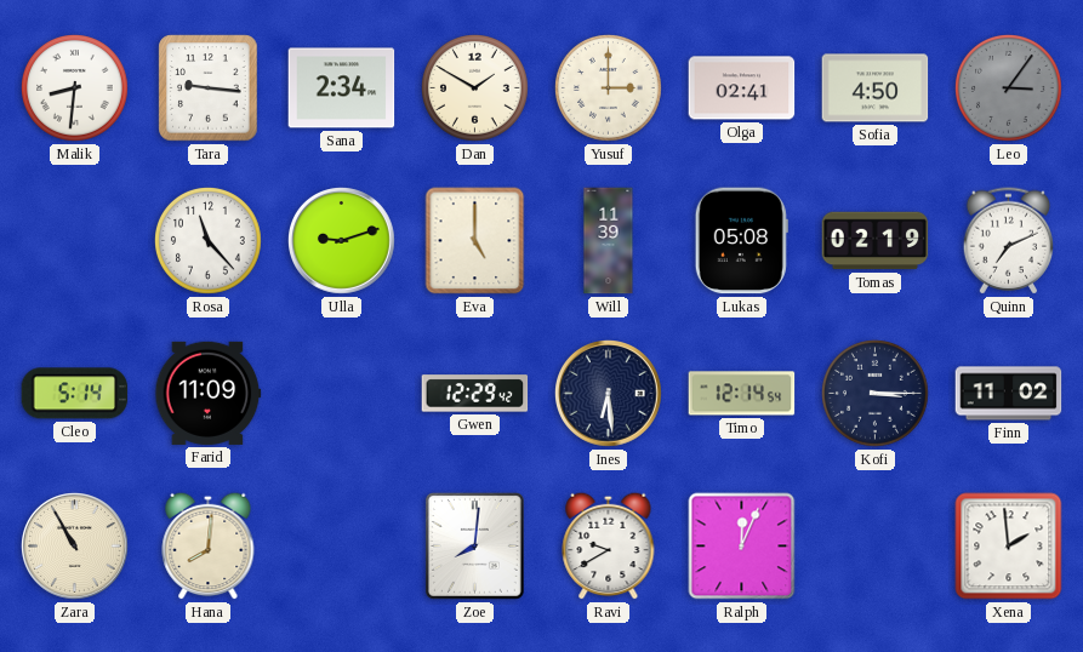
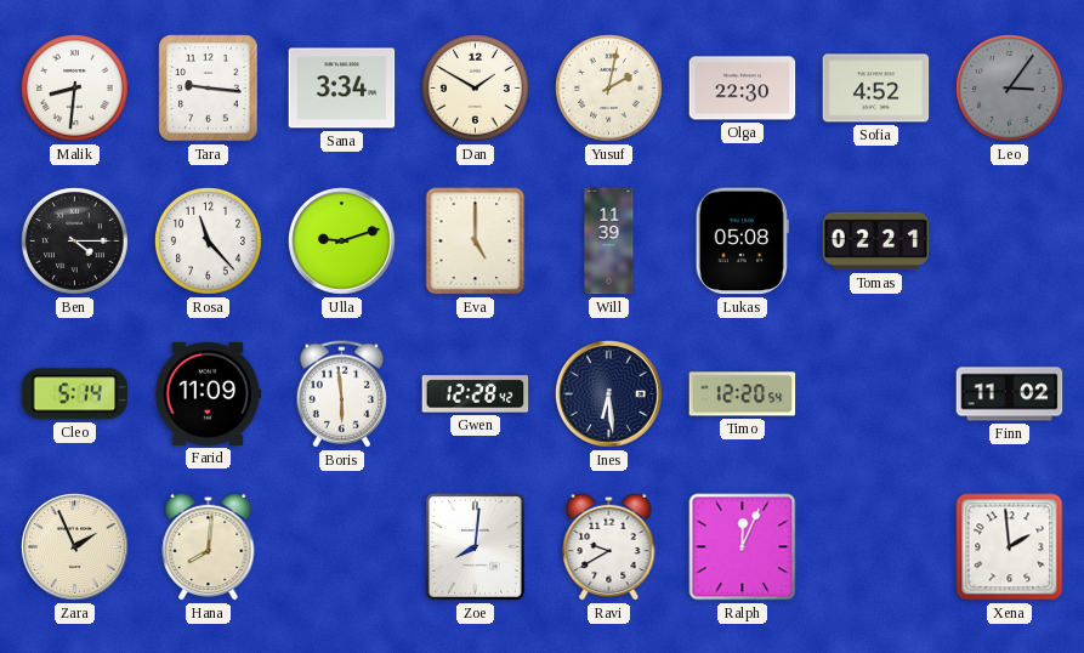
Sana: 2:34 -> 3:34
Yusuf: 3:00 -> 2:02
Olga: 02:41 -> 22:30
Sofia: 4:50 -> 4:52
Ben: none -> 4:15
Tomas: 02:19 -> 02:21
Quinn: 7:11 -> none
Boris: none -> 5:59
Gwen: 12:29 -> 12:28
Timo: 12:14 -> 12:20
Kofi: 3:15 -> none
Zara: 10:55 -> 1:56
